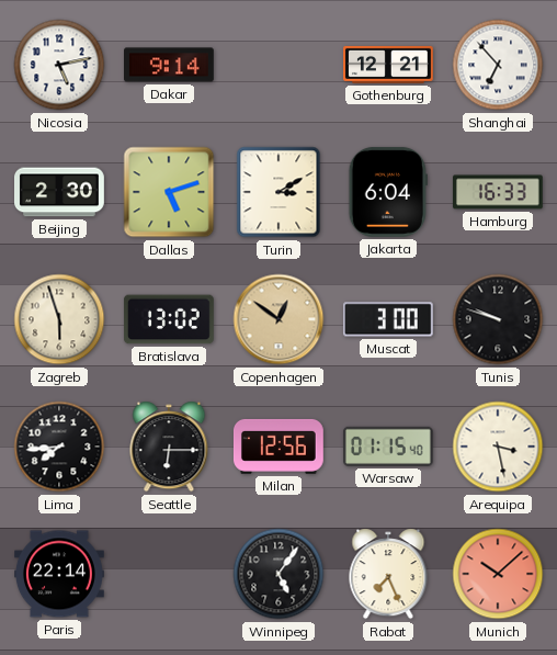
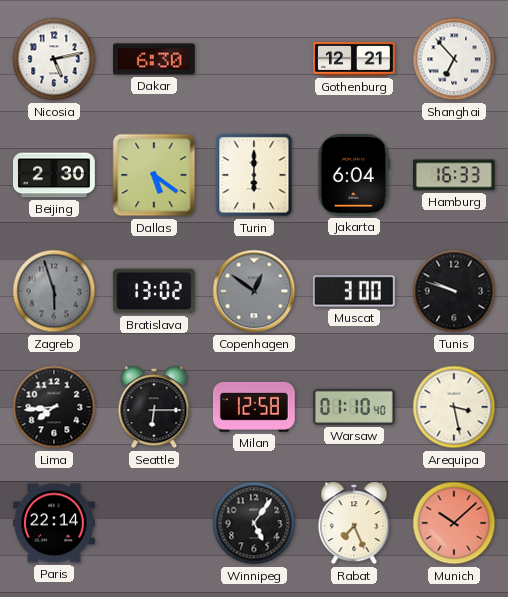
Dakar: 9:14 -> 6:30
Dallas: 5:12 -> 5:21
Turin: 3:10 -> 6:00
Zagreb dial: cream -> grey
Copenhagen dial: champagne -> grey
Milan: 12:56 -> 12:58
Warsaw: 01:15 -> 01:10
